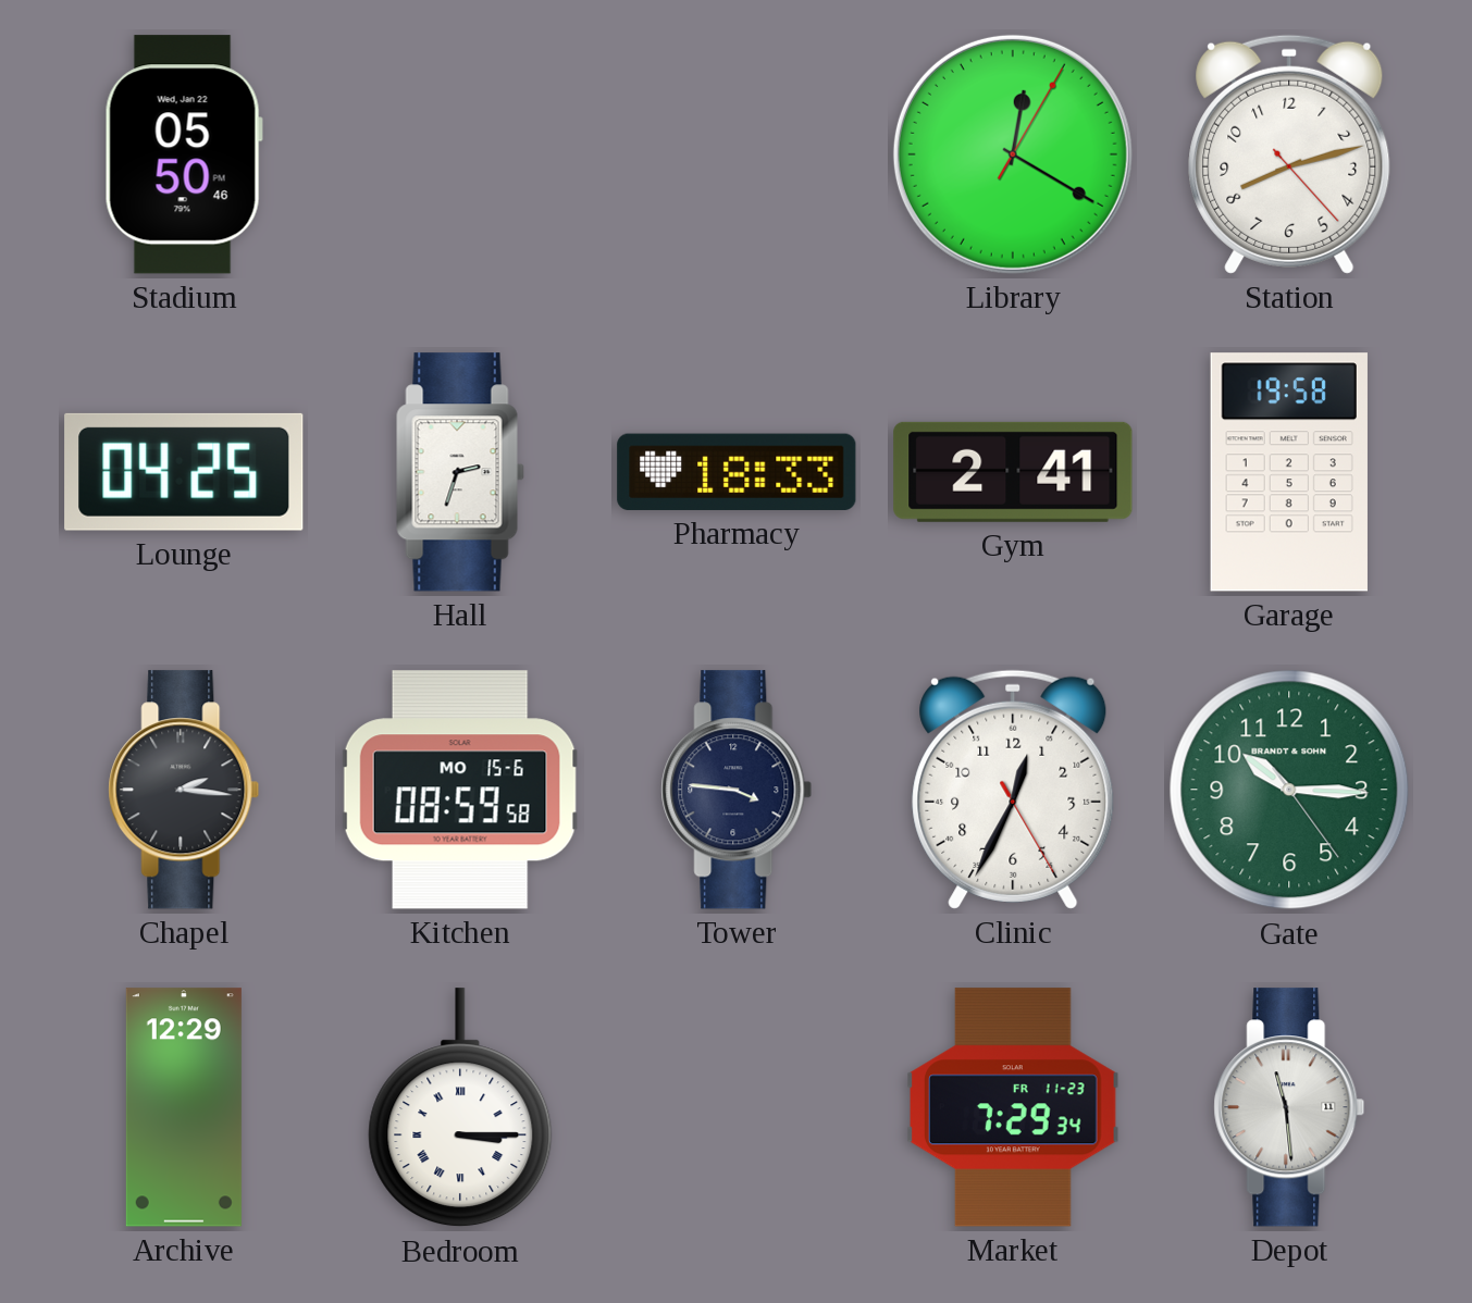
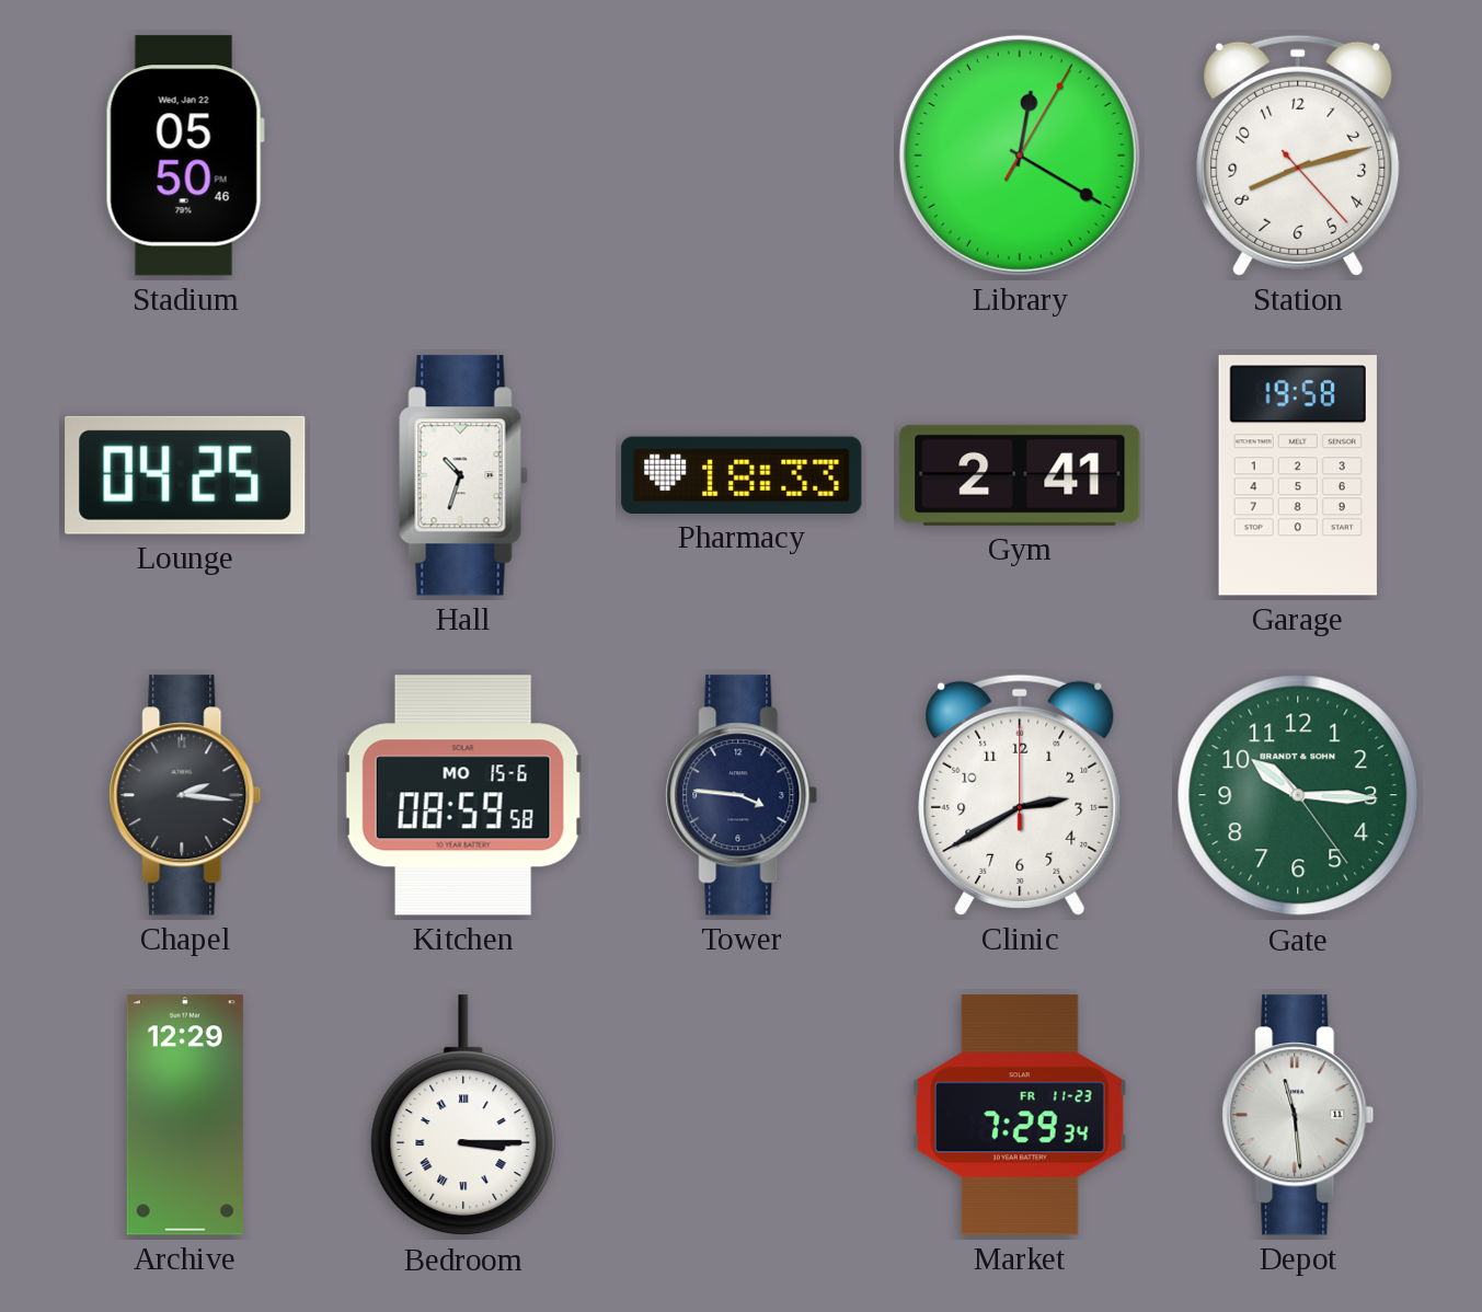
Hall: 2:33 -> 10:33
Clinic: 12:34 -> 2:40
